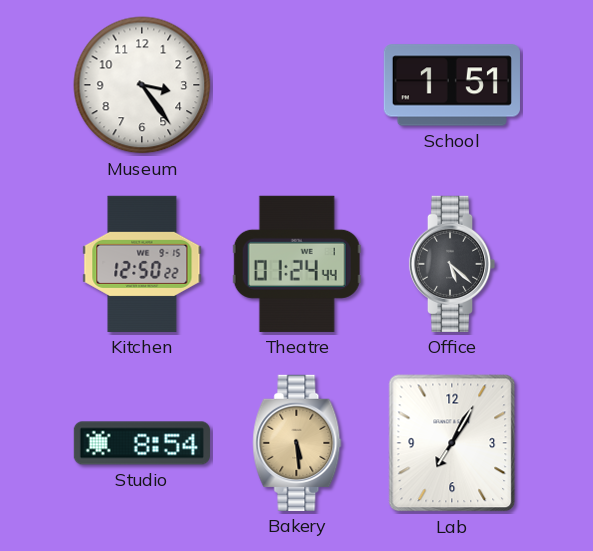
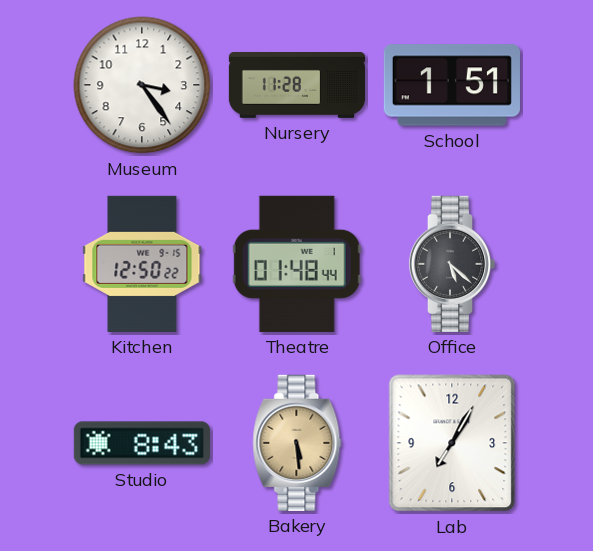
Nursery: none -> 11:28
Theatre: 01:24 -> 01:48
Studio: 8:54 -> 8:43
